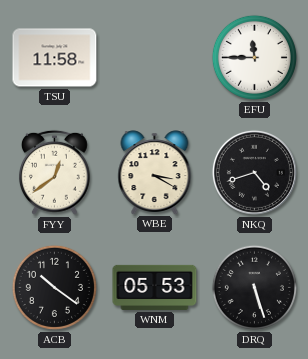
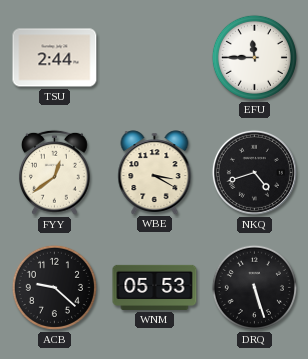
TSU: 11:58 -> 2:44
ACB: 10:21 -> 9:22
